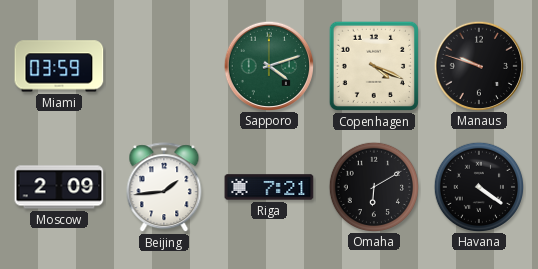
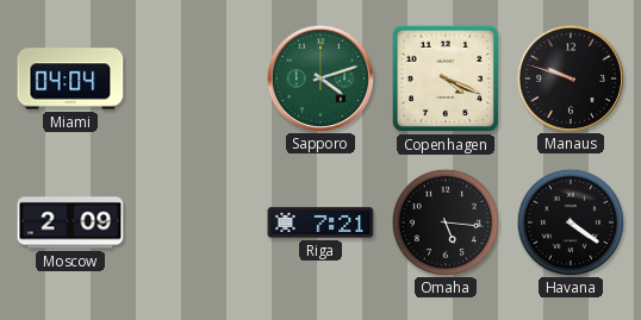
Miami: 03:59 -> 04:04
Beijing: 1:44 -> none
Omaha: 6:10 -> 5:16
